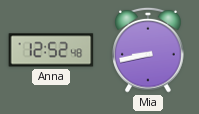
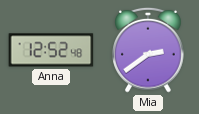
Mia: 8:43 -> 2:39
